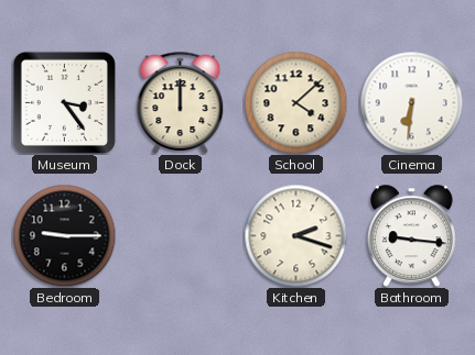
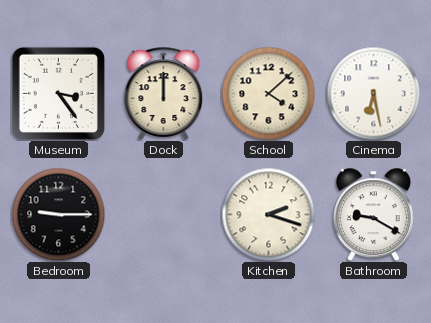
Cinema: 6:31 -> 6:28
Bathroom: 9:16 -> 9:20
